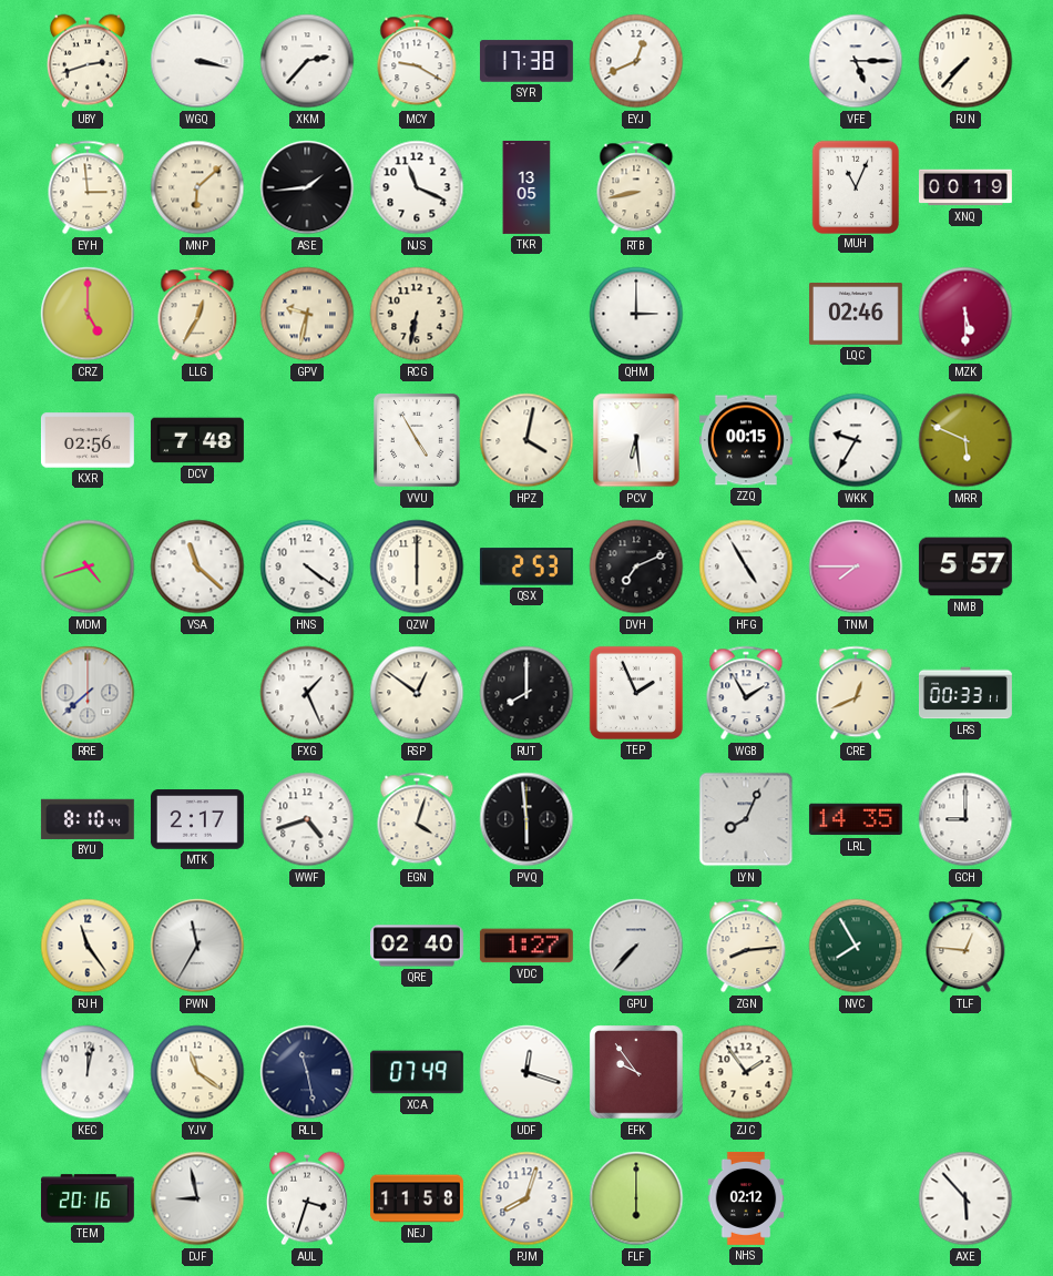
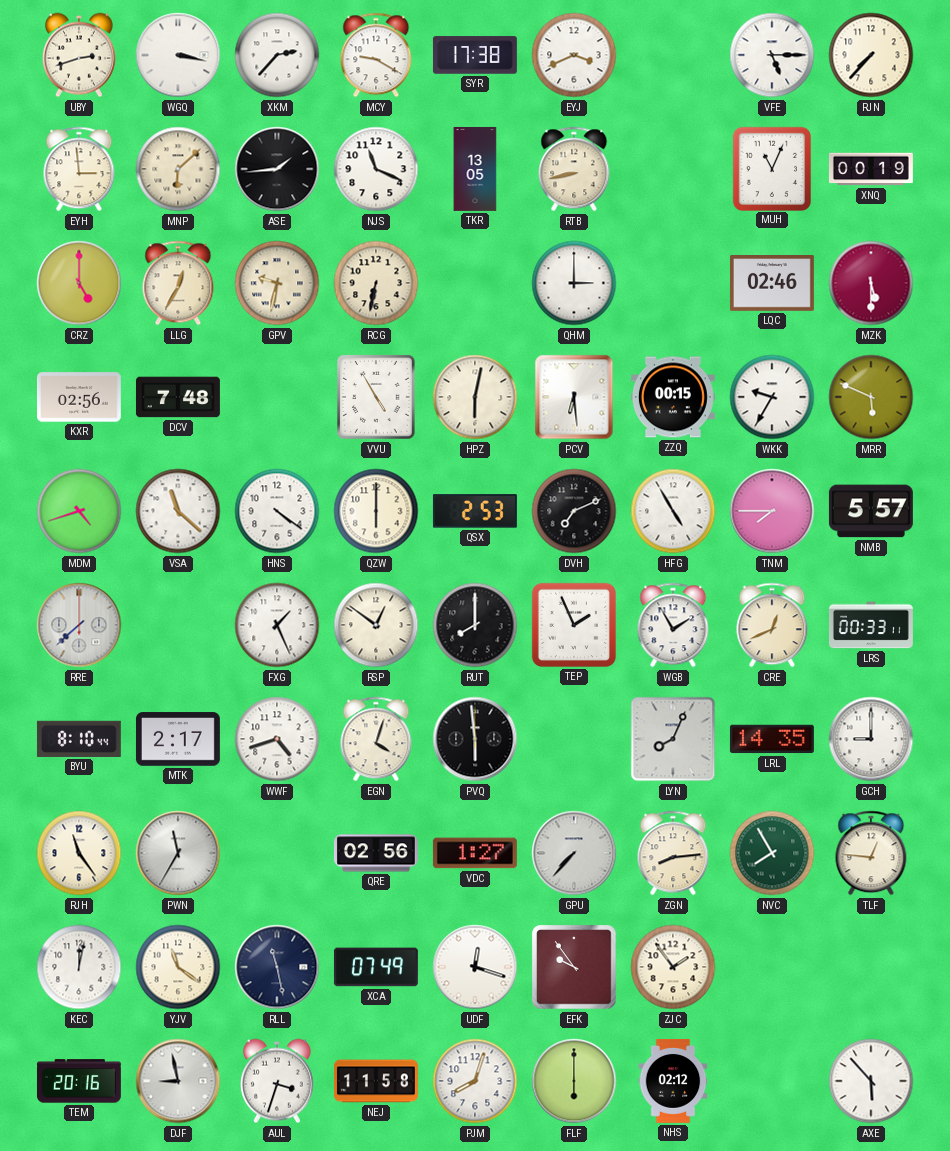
EYJ: 12:41 -> 3:41
HPZ: 4:02 -> 6:02
QRE: 02:40 -> 02:56
